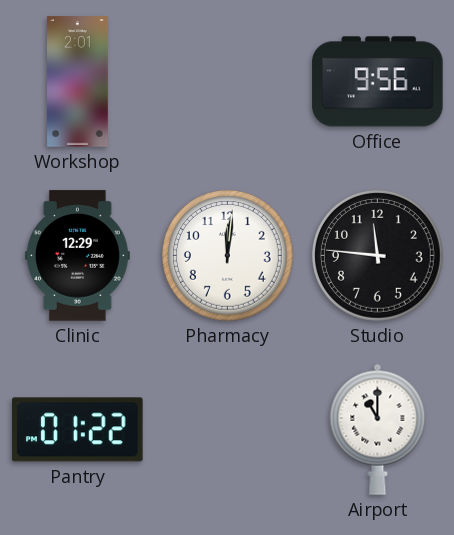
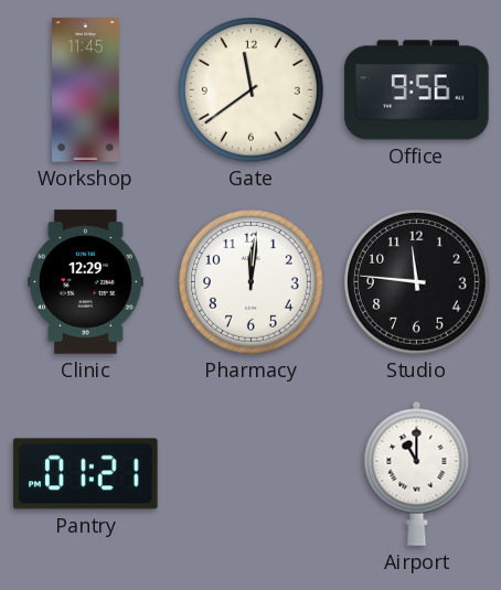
Workshop: 2:01 -> 11:45
Gate: none -> 11:39
Pantry: 01:22 -> 01:21
